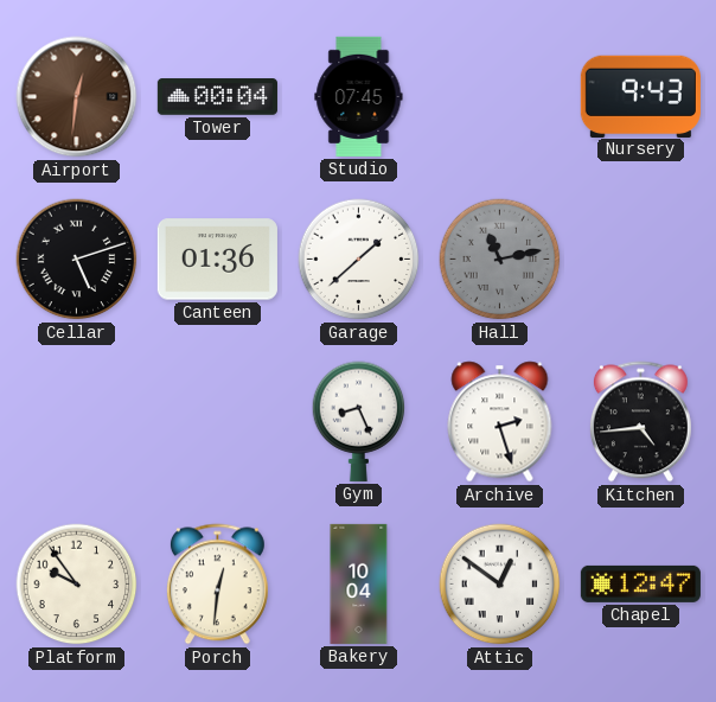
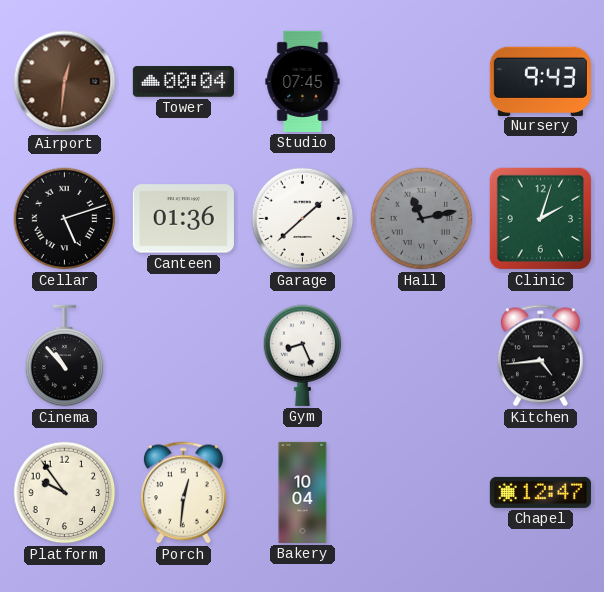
Clinic: none -> 2:03
Cinema: none -> 10:53
Archive: 2:27 -> none
Attic: 12:51 -> none
